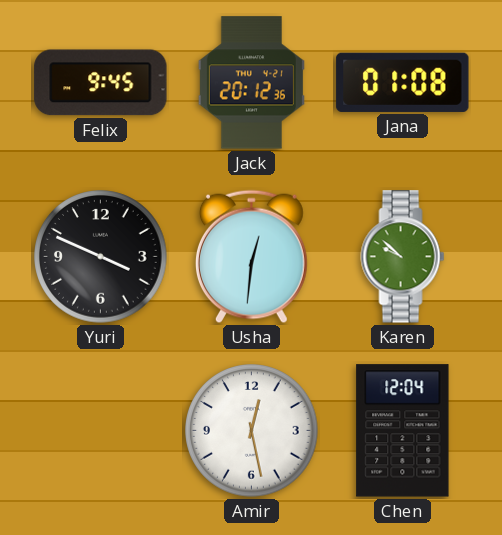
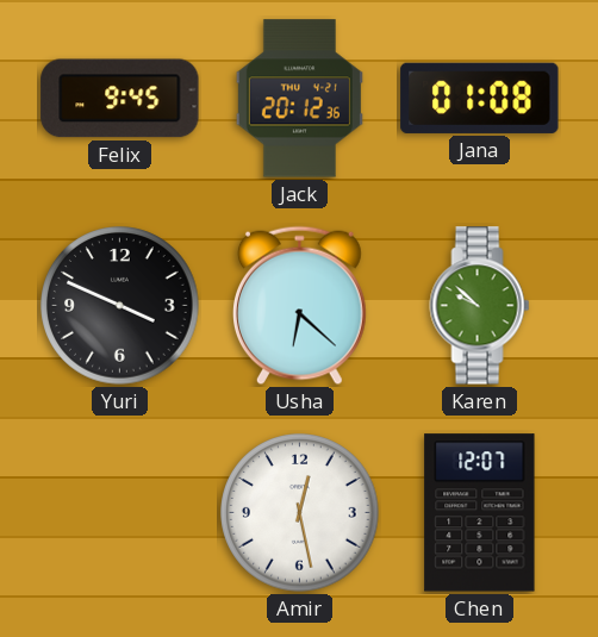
Usha: 12:31 -> 6:22
Chen: 12:04 -> 12:07
